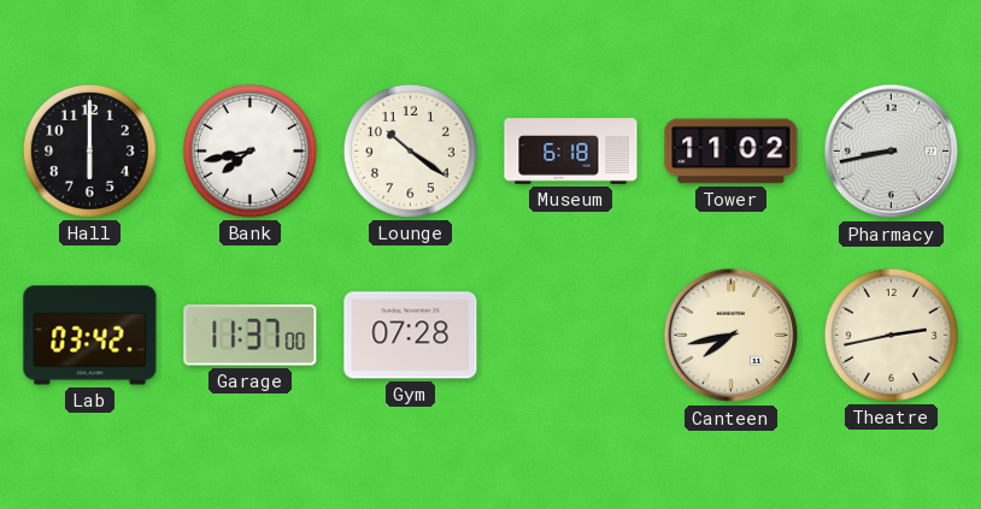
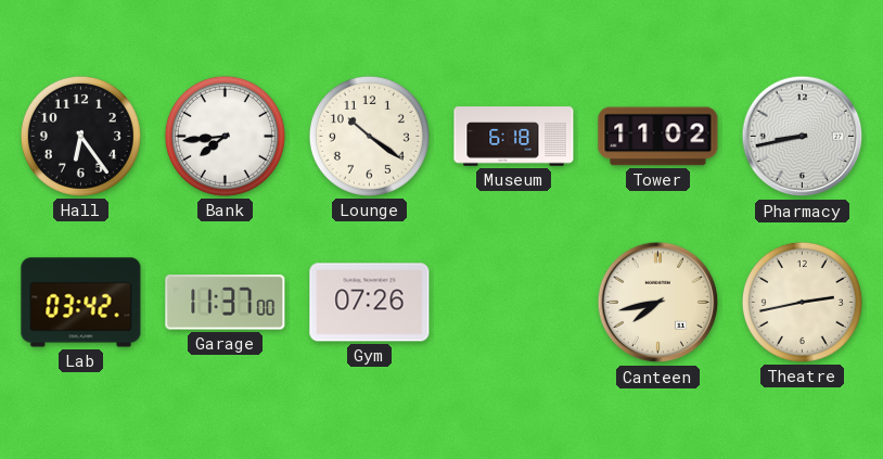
Hall: 6:00 -> 6:24
Bank: 7:43 -> 7:44
Gym: 07:28 -> 07:26
